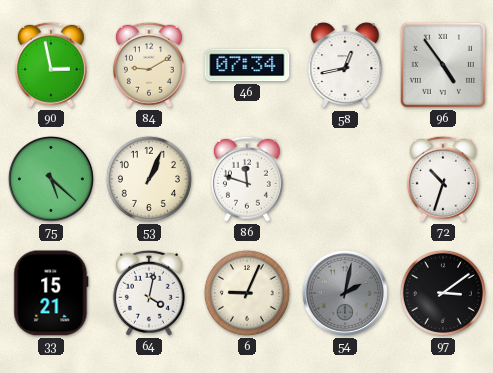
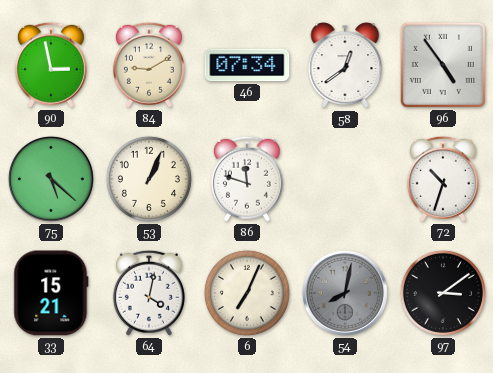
58: 12:43 -> 12:39
6: 9:04 -> 7:04
54: 2:02 -> 8:02
